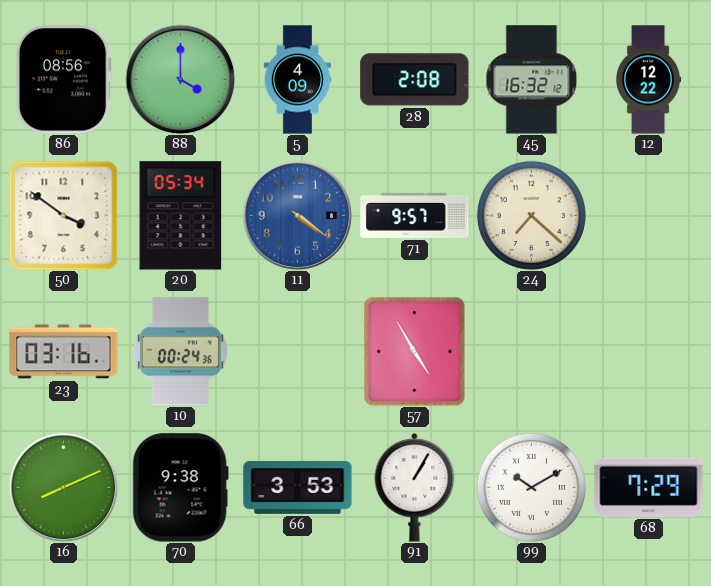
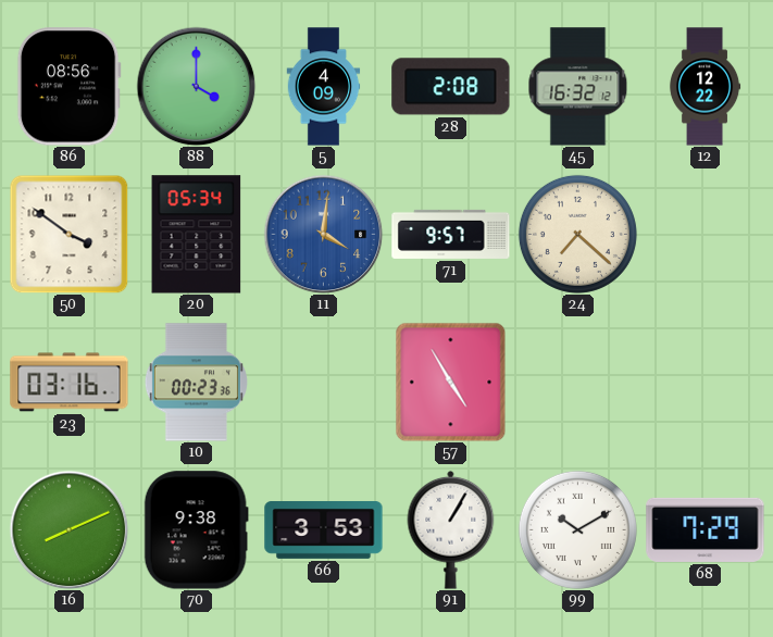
11: 4:21 -> 4:01
10: 00:24 -> 00:23
